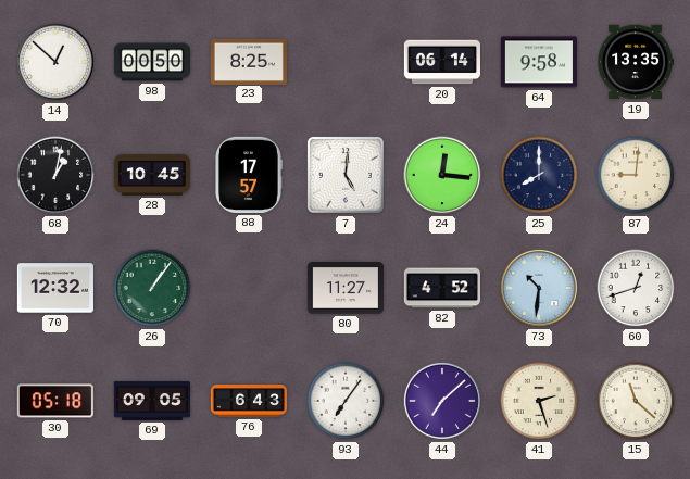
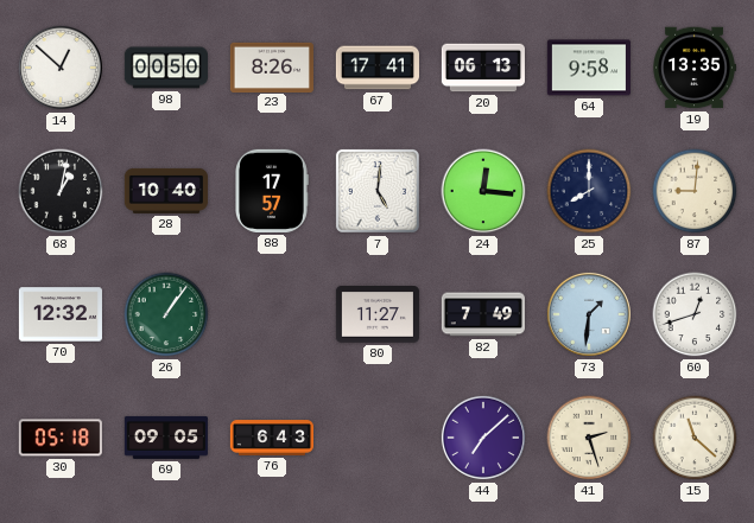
23: 8:25 -> 8:26
67: none -> 17:41
20: 06:14 -> 06:13
28: 10:45 -> 10:40
82: 4:52 -> 7:49
73: 10:31 -> 1:31
93: 7:06 -> none
